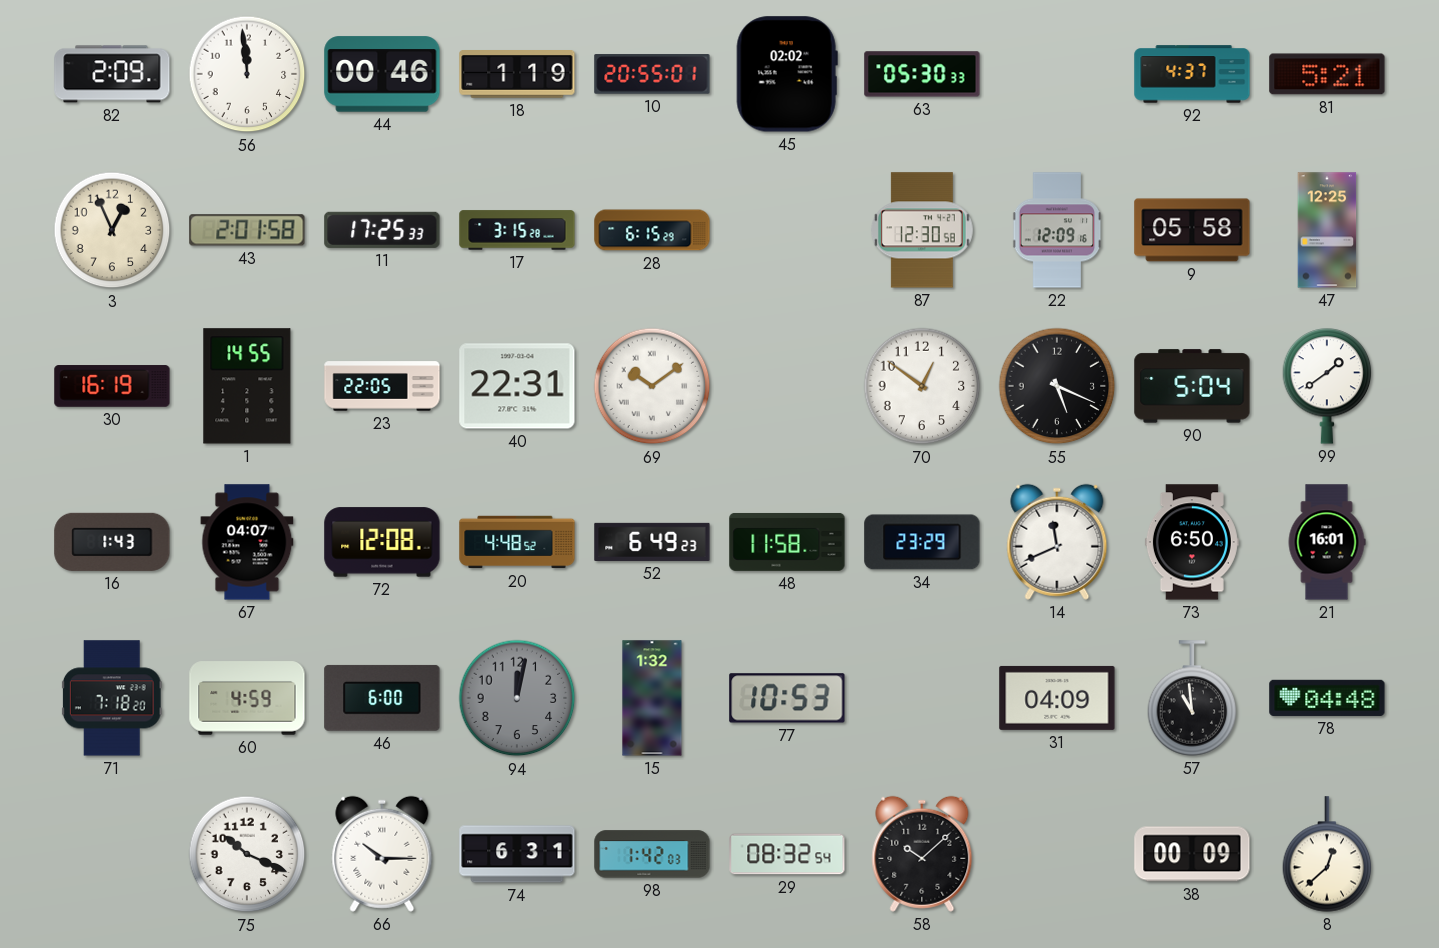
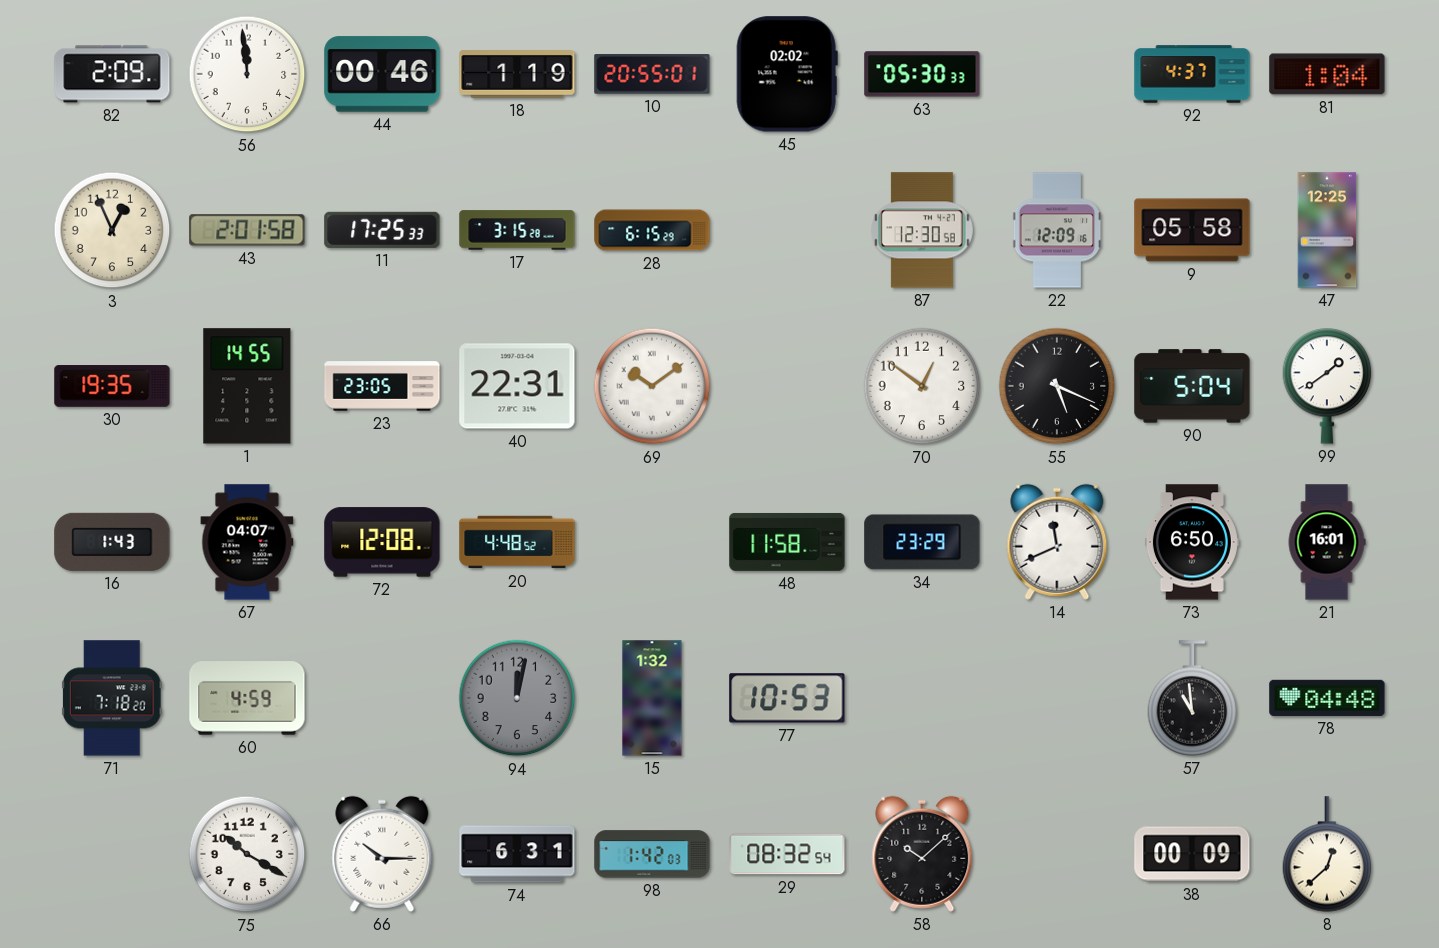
81: 5:21 -> 1:04
30: 16:19 -> 19:35
23: 22:05 -> 23:05
52: 6:49 -> none
46: 6:00 -> none
31: 04:09 -> none
75: 10:19 -> 10:20
